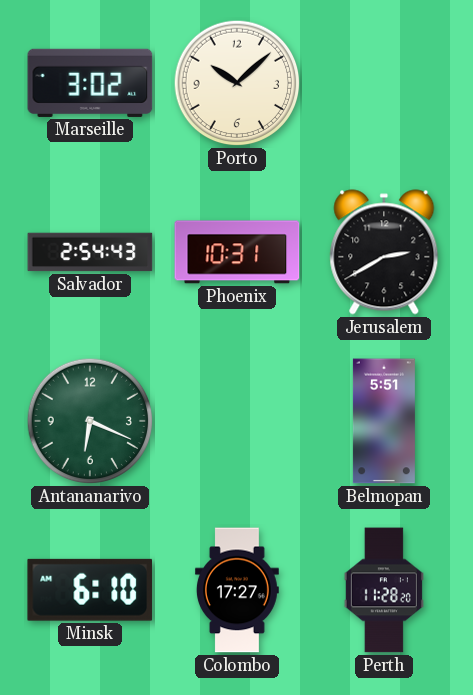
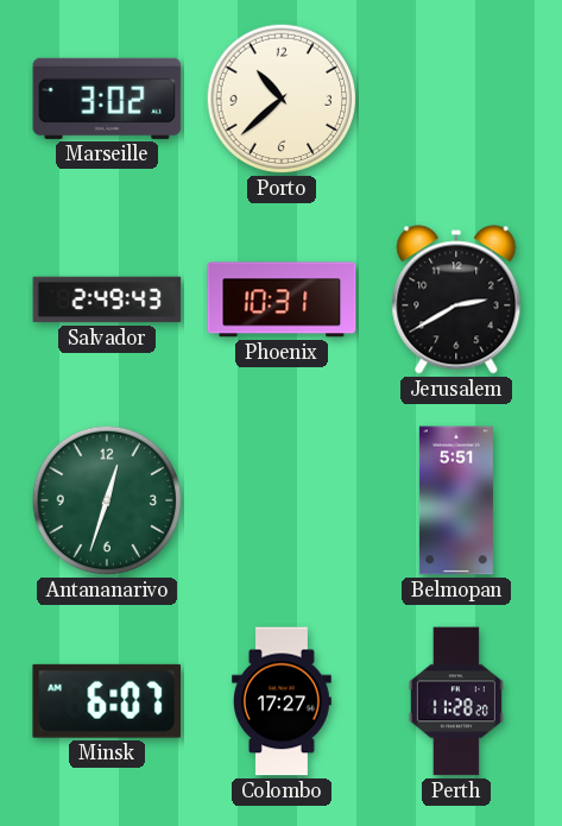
Porto: 10:08 -> 10:38
Salvador: 2:54 -> 2:49
Antananarivo: 6:19 -> 12:33
Minsk: 6:10 -> 6:07
